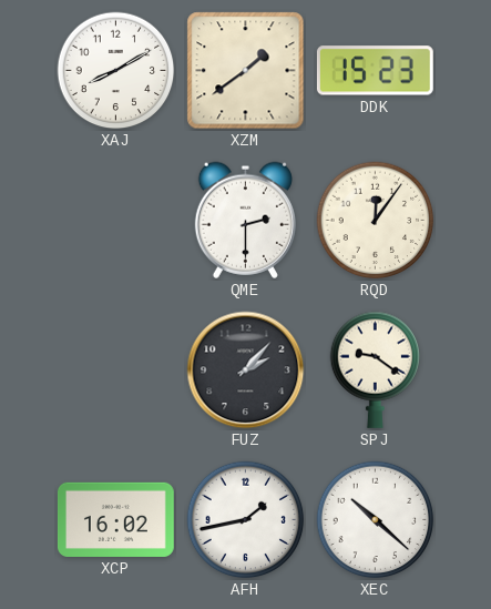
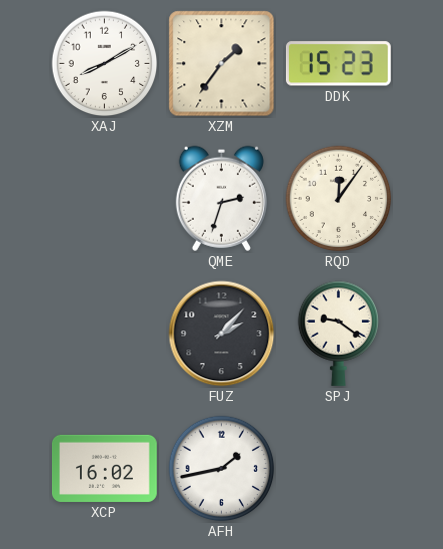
XZM: 1:39 -> 1:36
QME: 2:30 -> 2:33
XEC: 10:22 -> none
